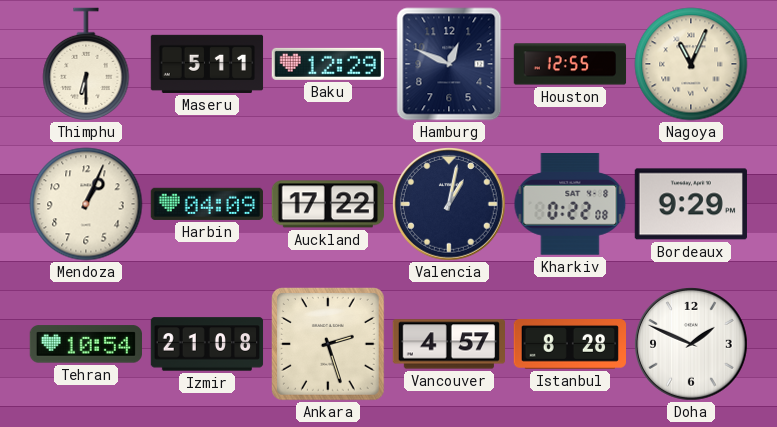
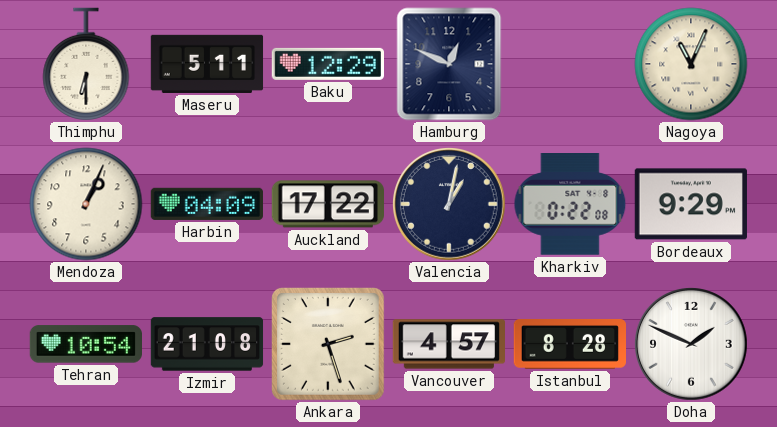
Houston: 12:55 -> none
